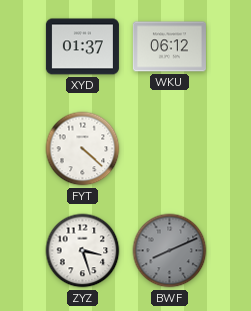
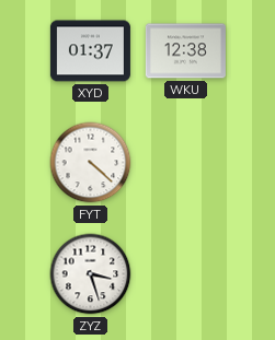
WKU: 06:12 -> 12:38
BWF: 8:11 -> none
